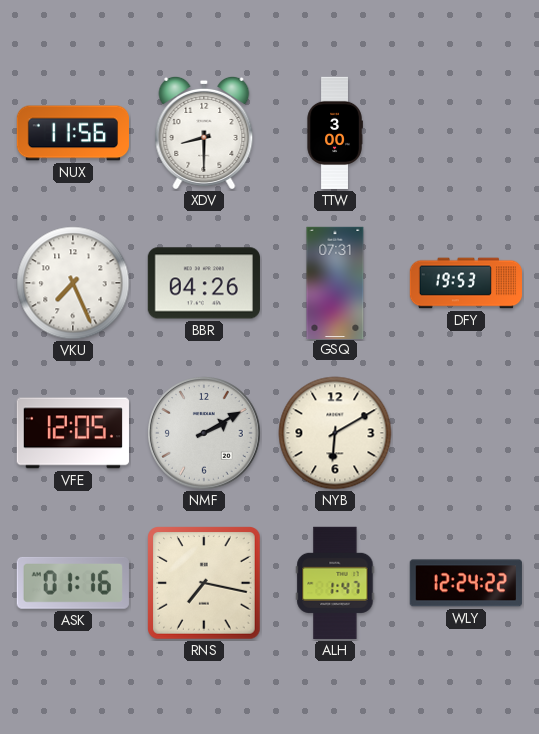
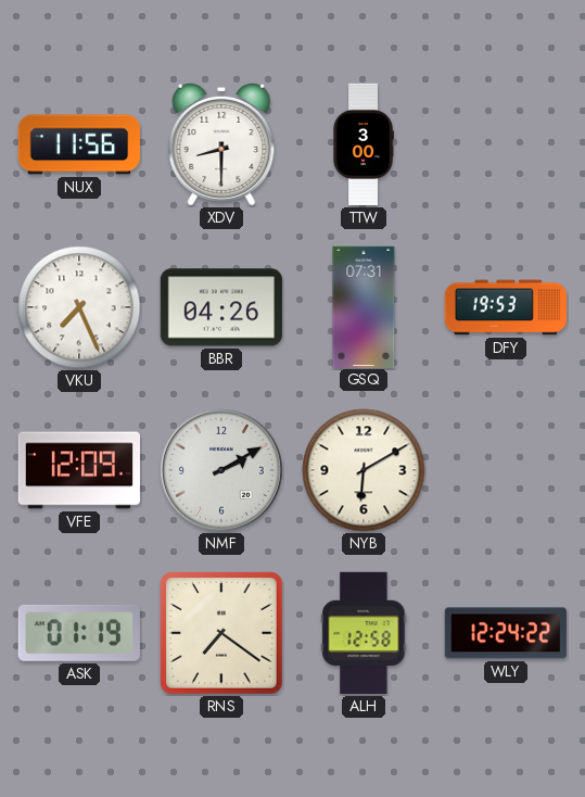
VFE: 12:05 -> 12:09
ASK: 01:16 -> 01:19
RNS: 7:17 -> 7:21
ALH: 1:47 -> 12:58
